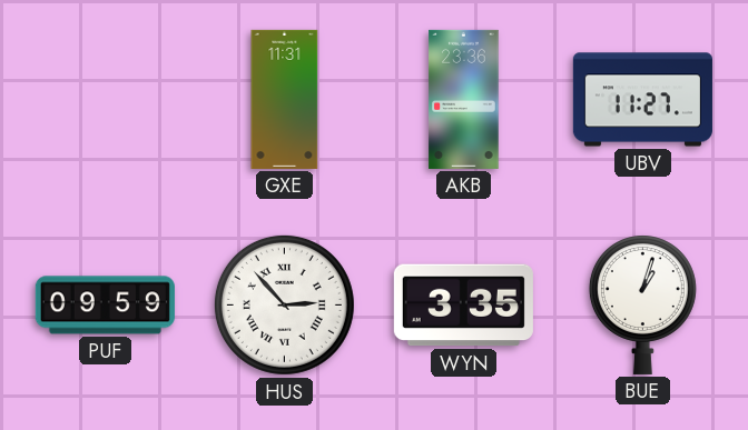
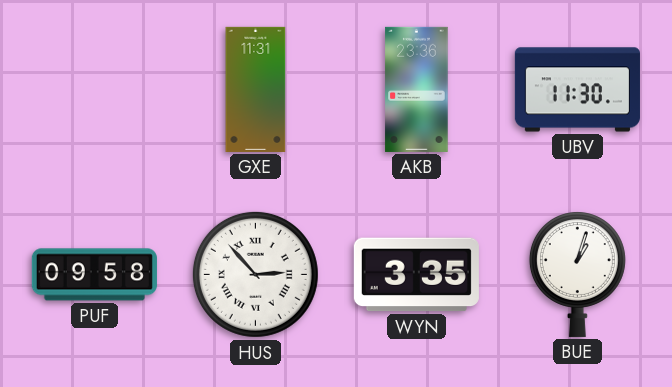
UBV: 11:27 -> 11:30
PUF: 09:59 -> 09:58
